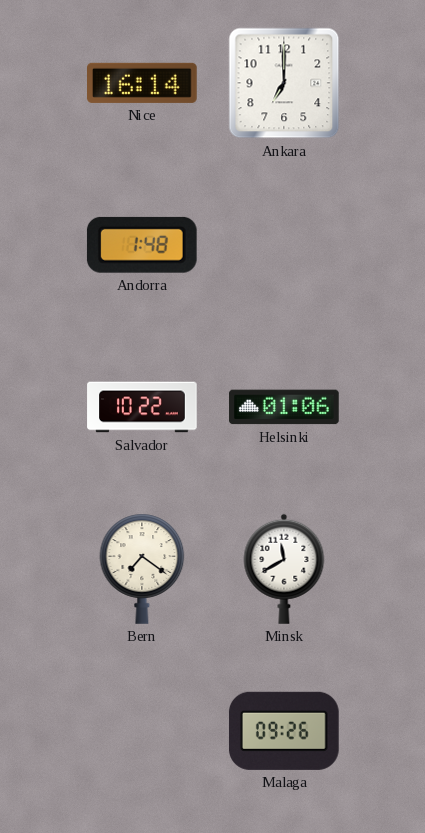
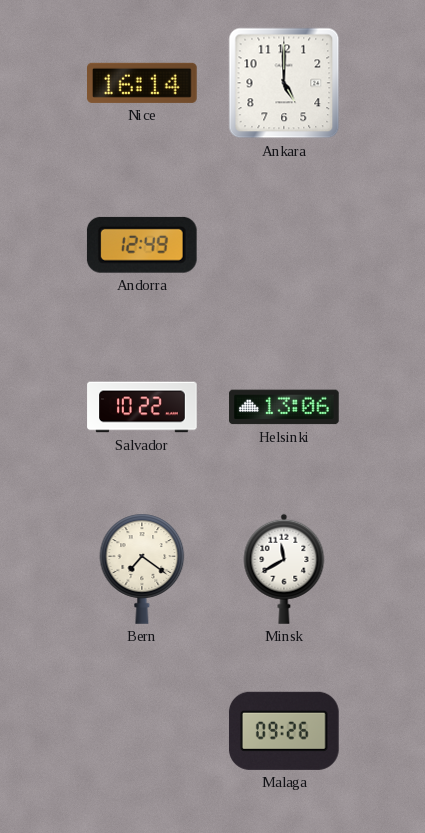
Ankara: 7:00 -> 5:00
Andorra: 1:48 -> 12:49
Helsinki: 01:06 -> 13:06
